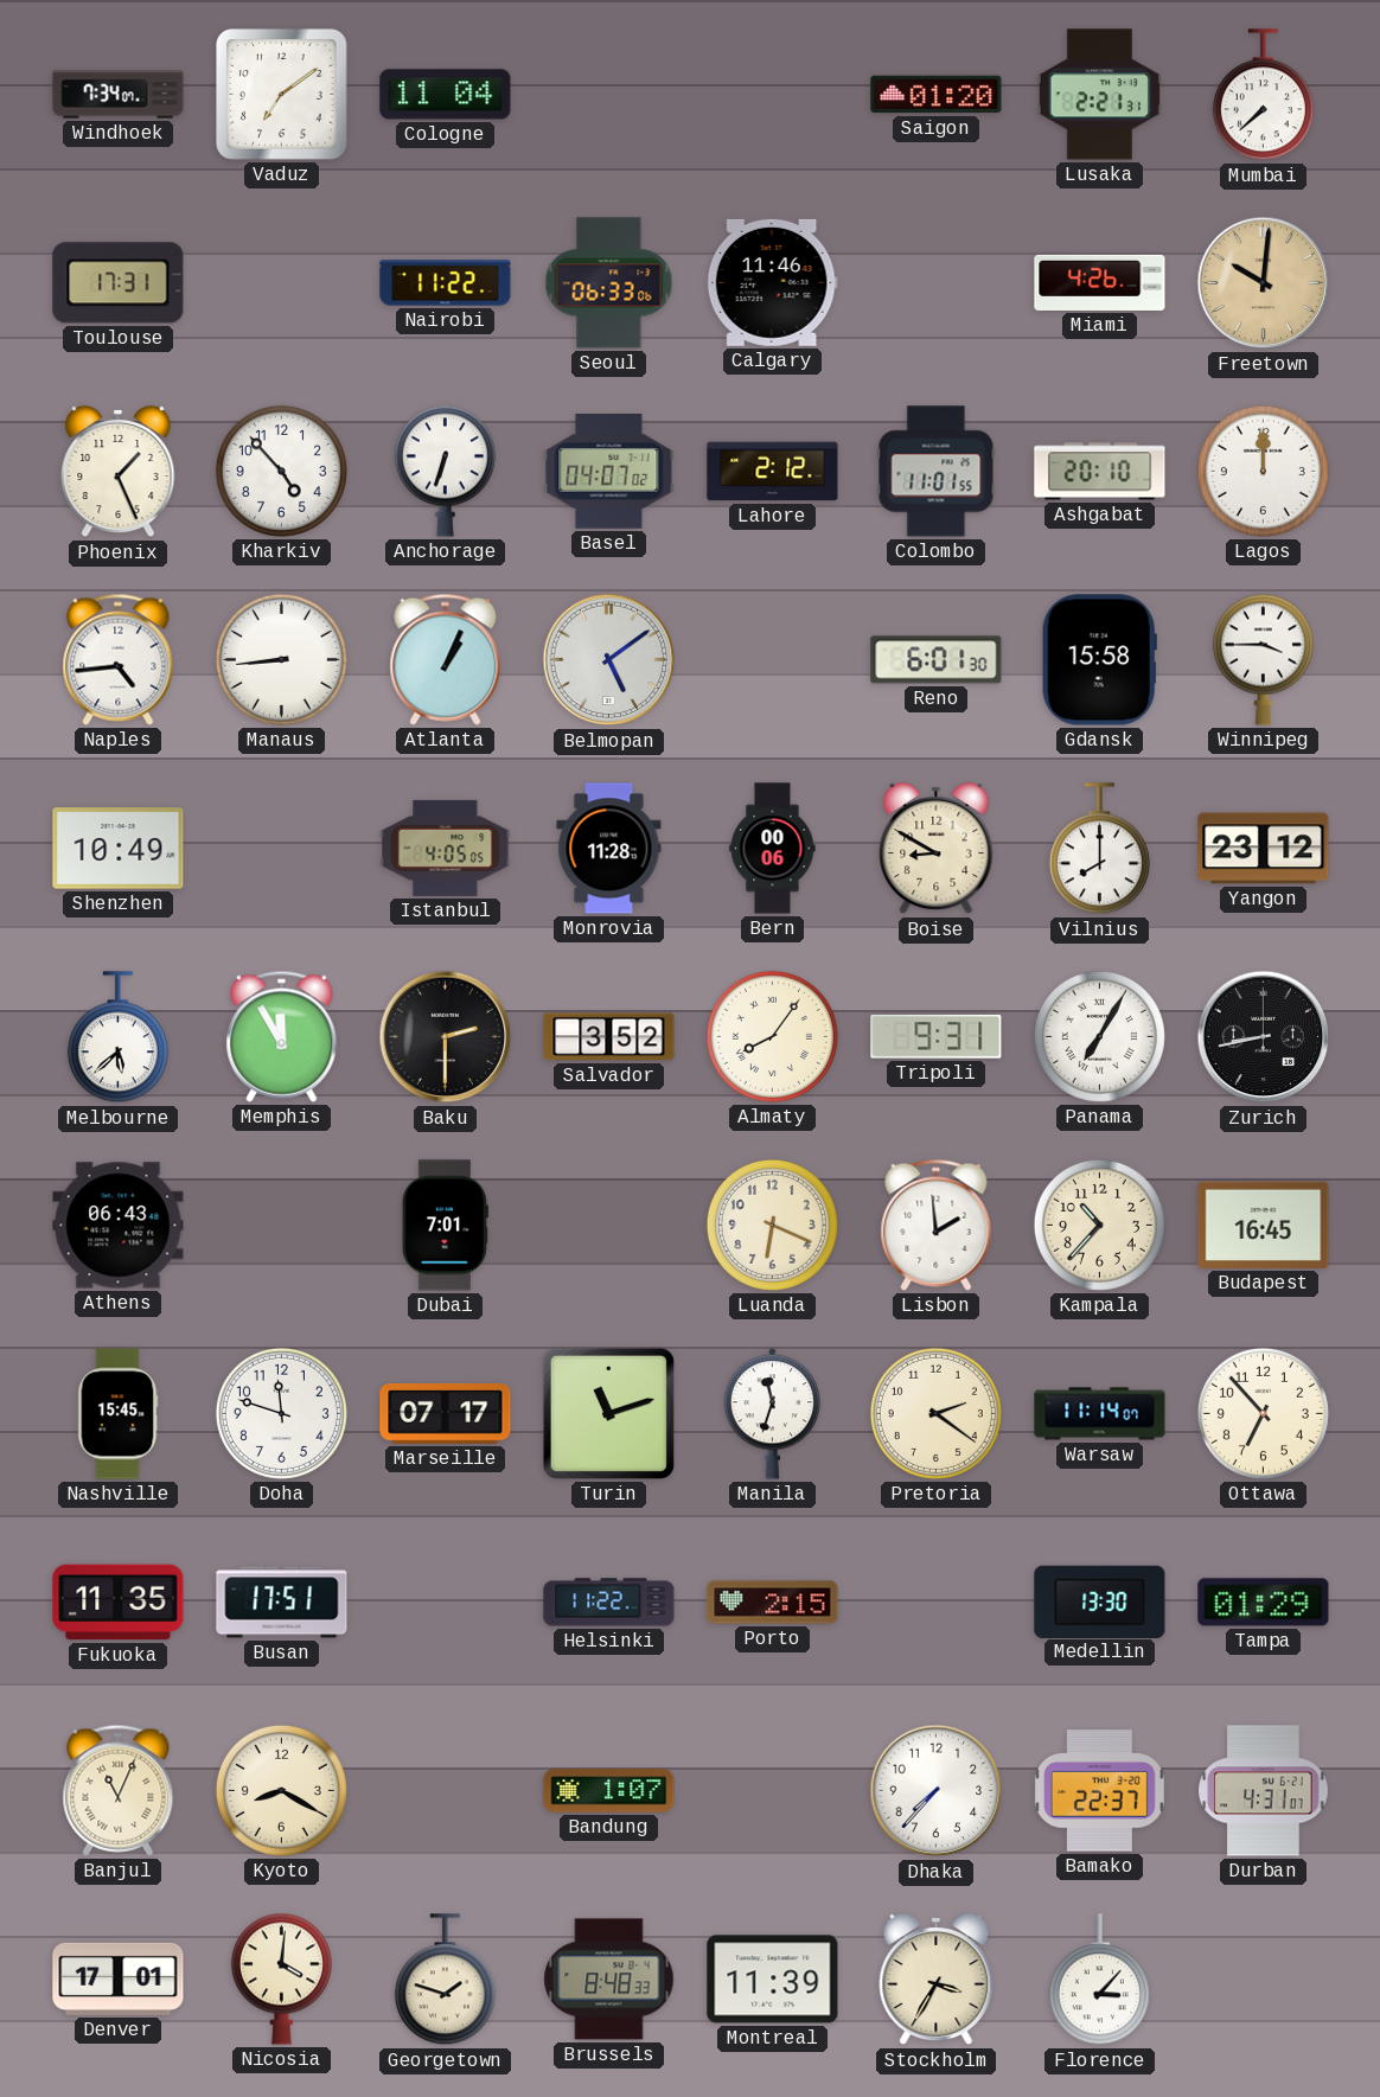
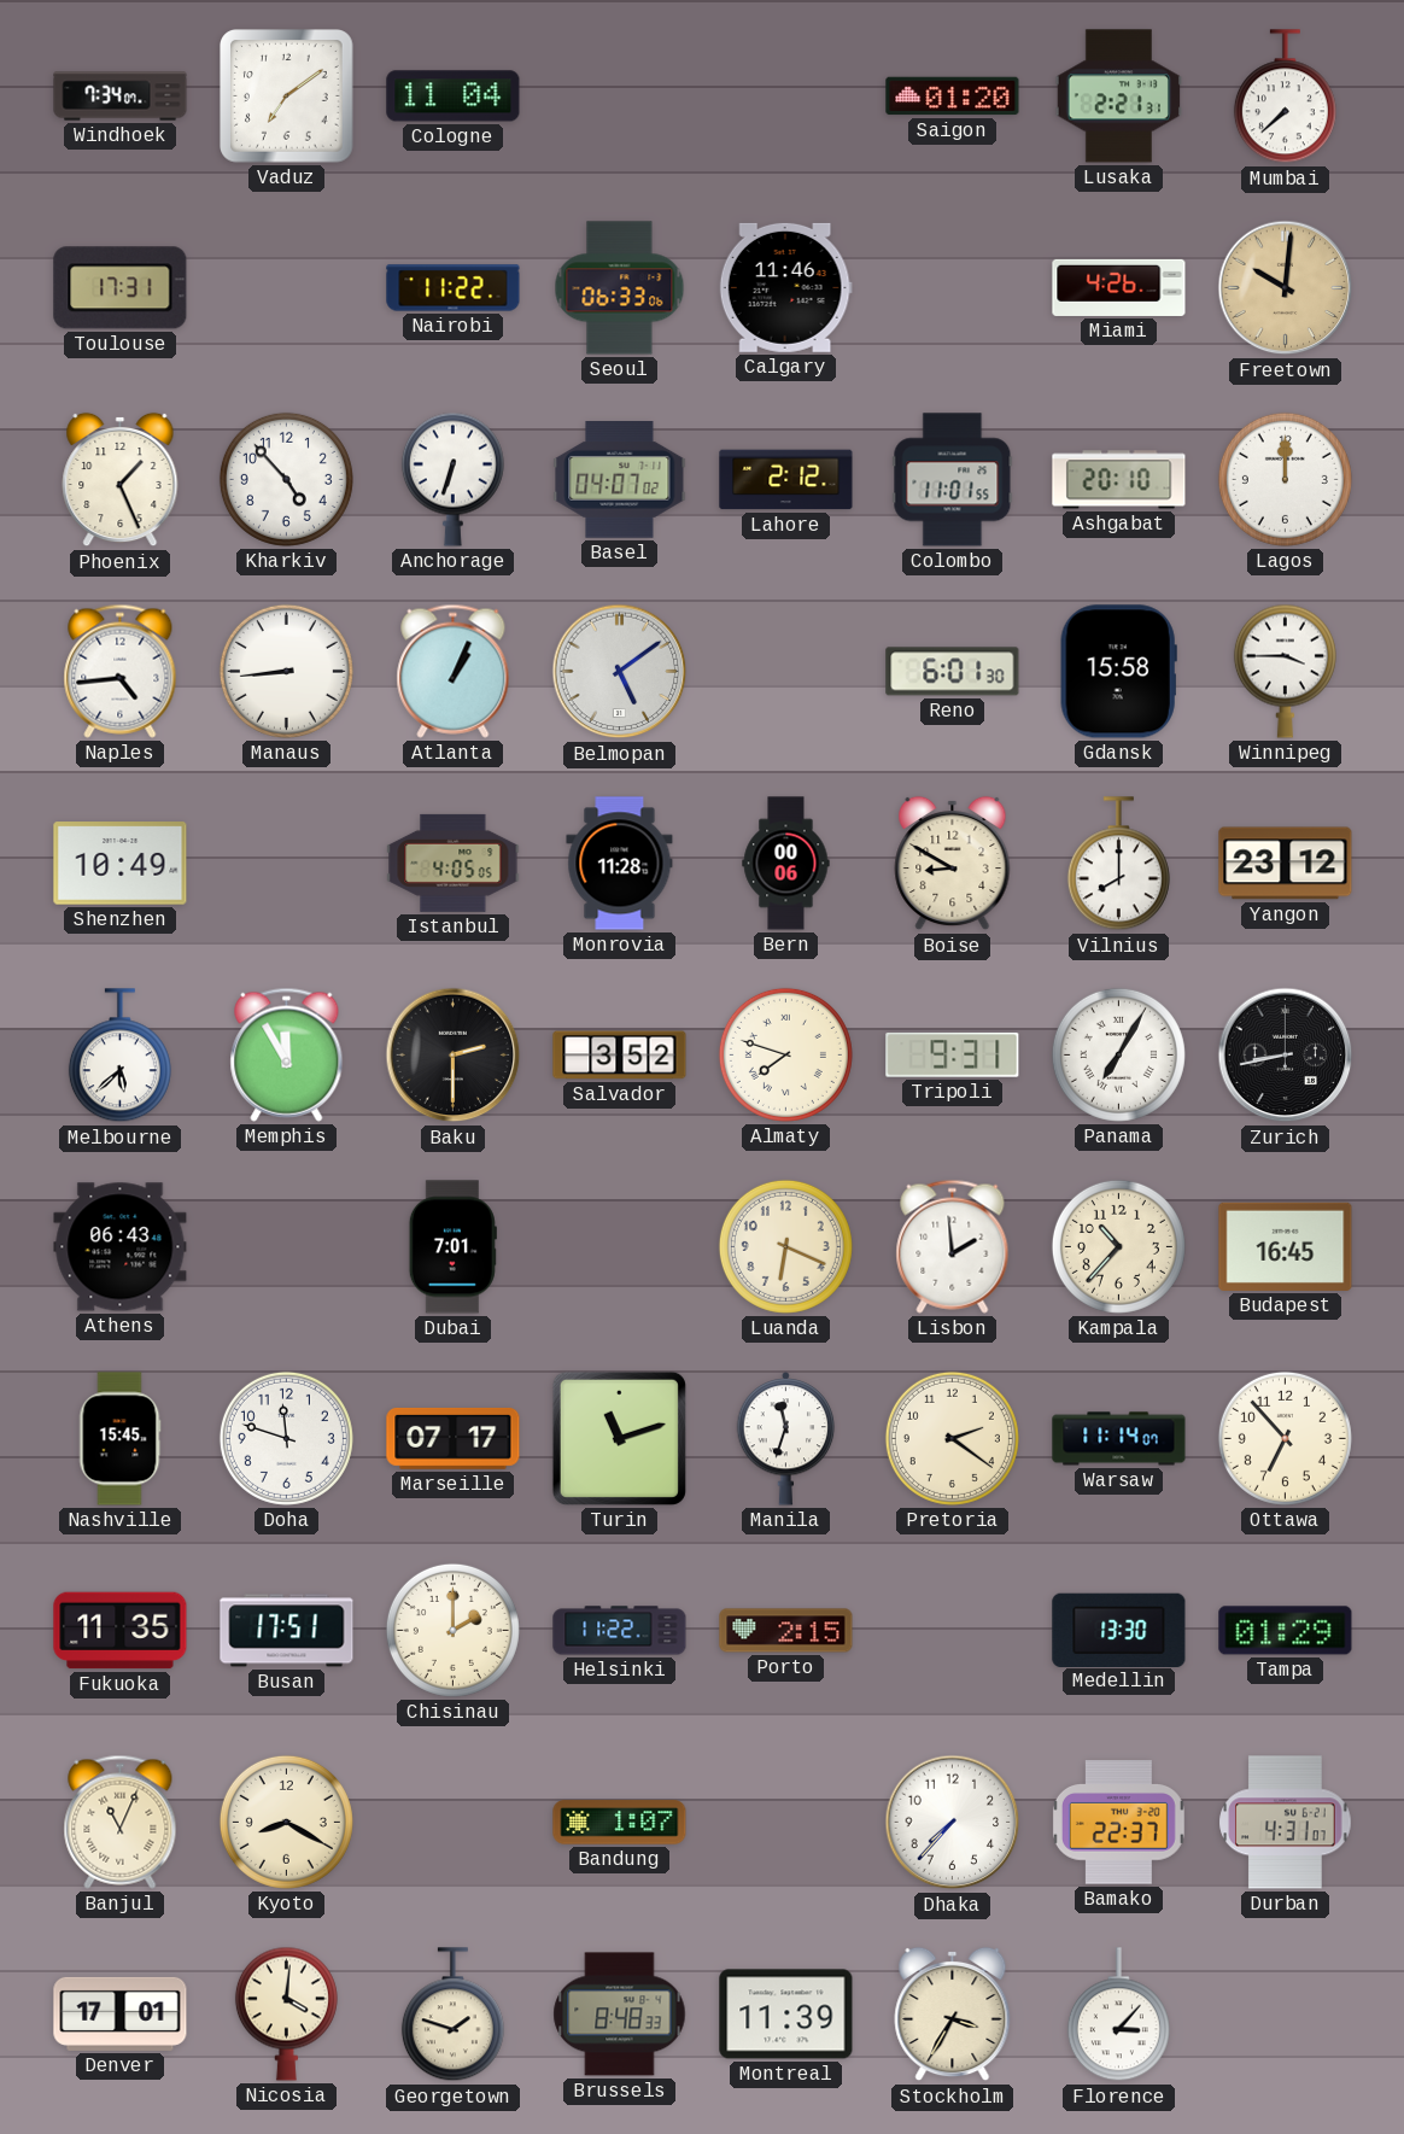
Almaty: 8:06 -> 7:48
Chisinau: none -> 2:00
